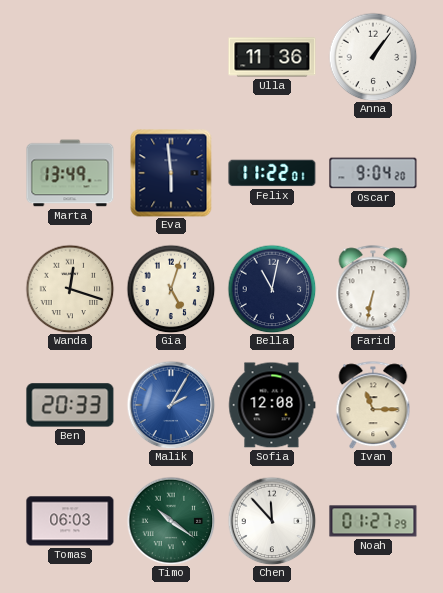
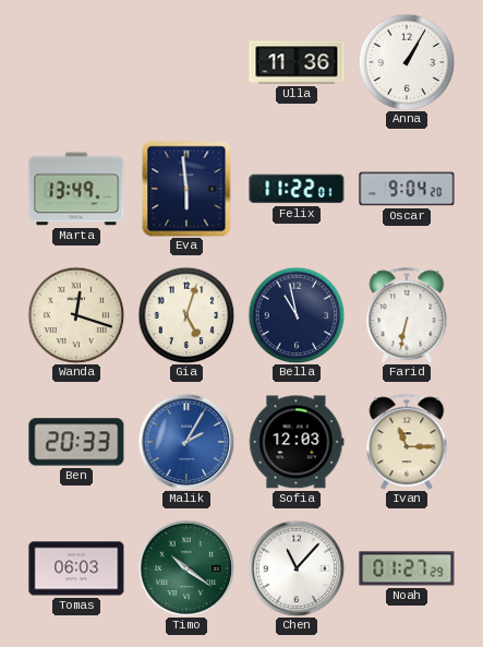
Anna: 1:06 -> 1:05
Bella: 11:02 -> 10:58
Sofia: 12:08 -> 12:03
Chen: 11:53 -> 11:07
